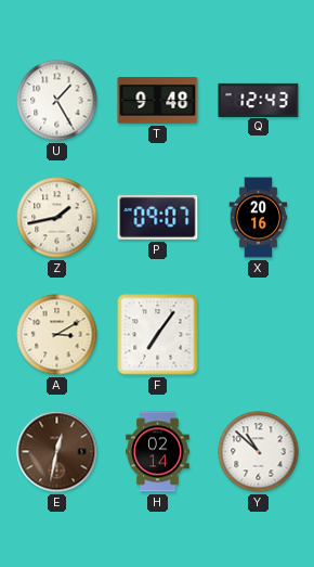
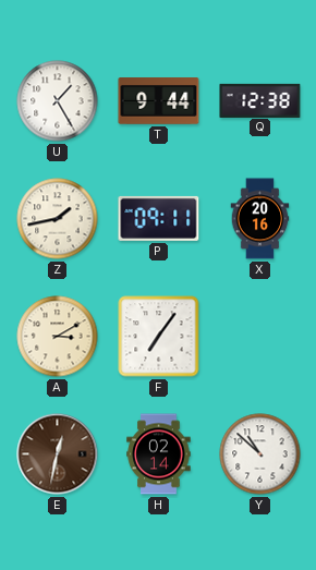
T: 9:48 -> 9:44
Q: 12:43 -> 12:38
P: 09:07 -> 09:11
